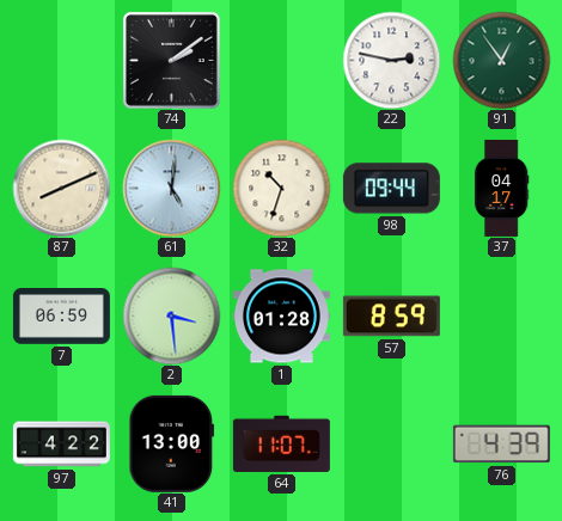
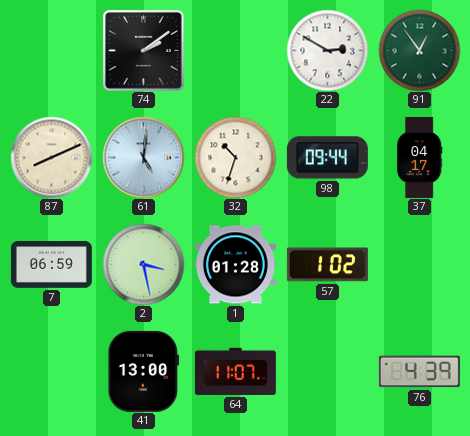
22: 2:47 -> 2:50
2: 3:29 -> 3:28
57: 8:59 -> 1:02
97: 4:22 -> none
